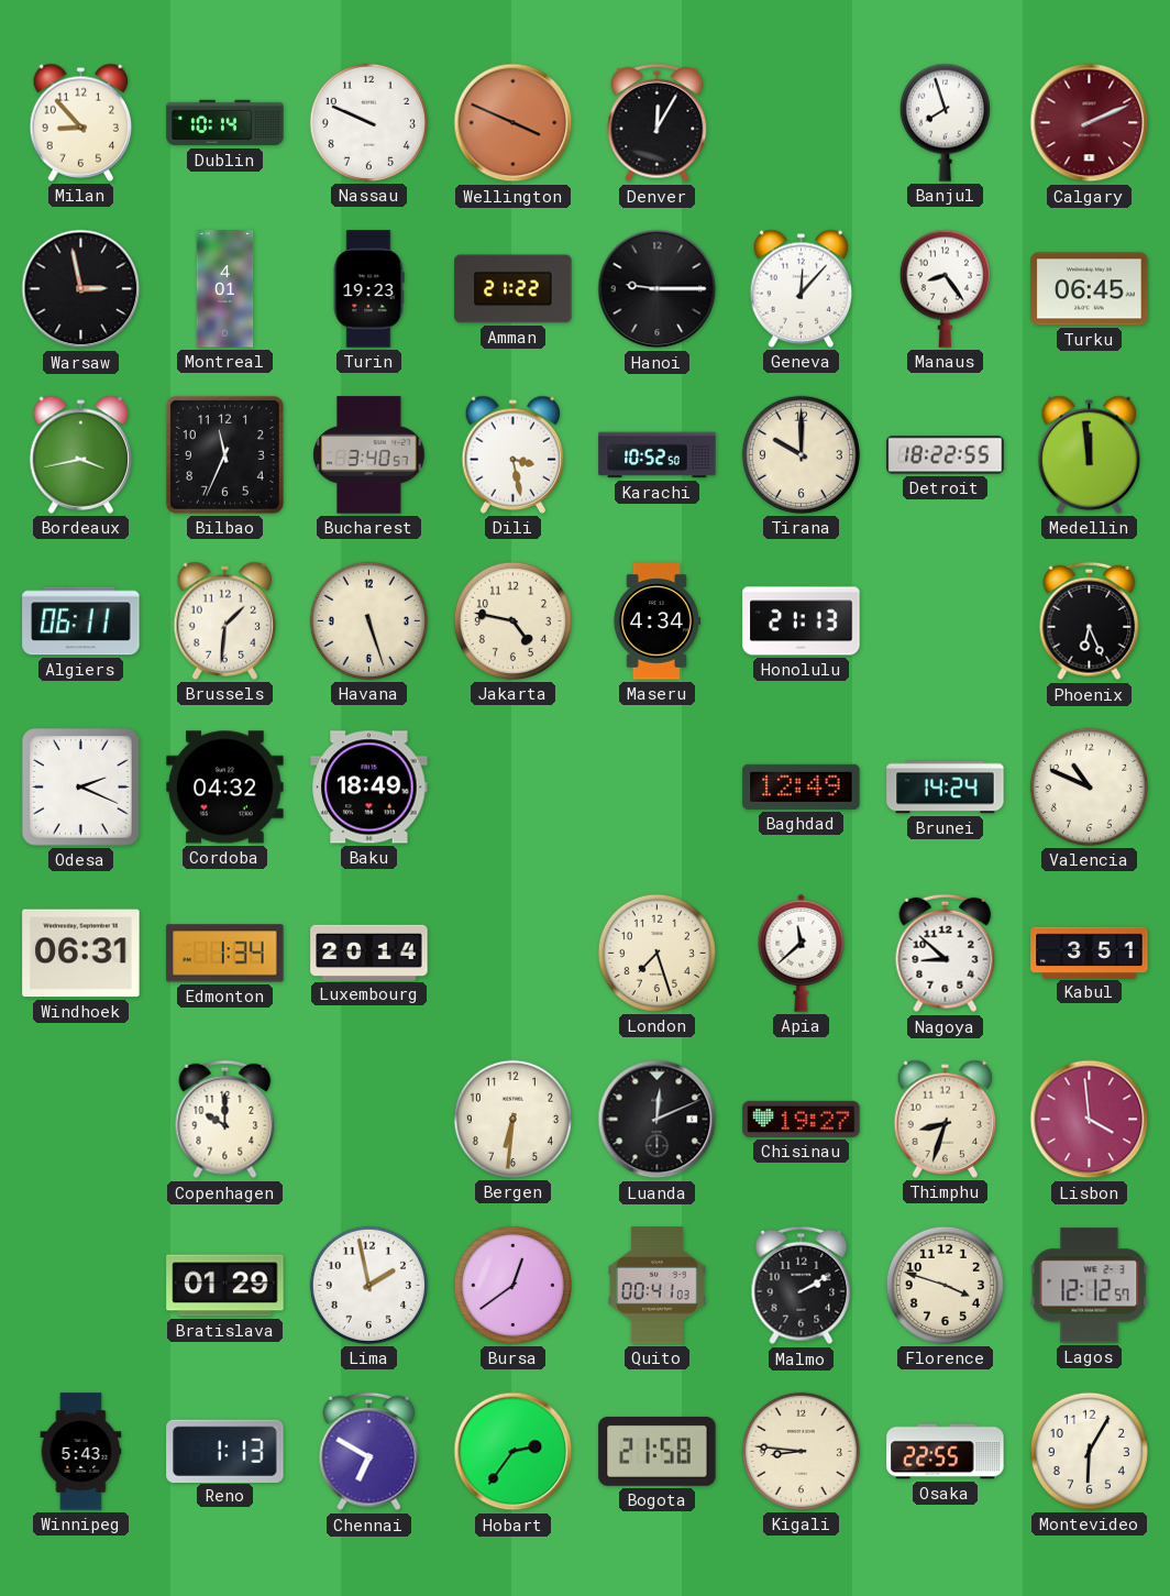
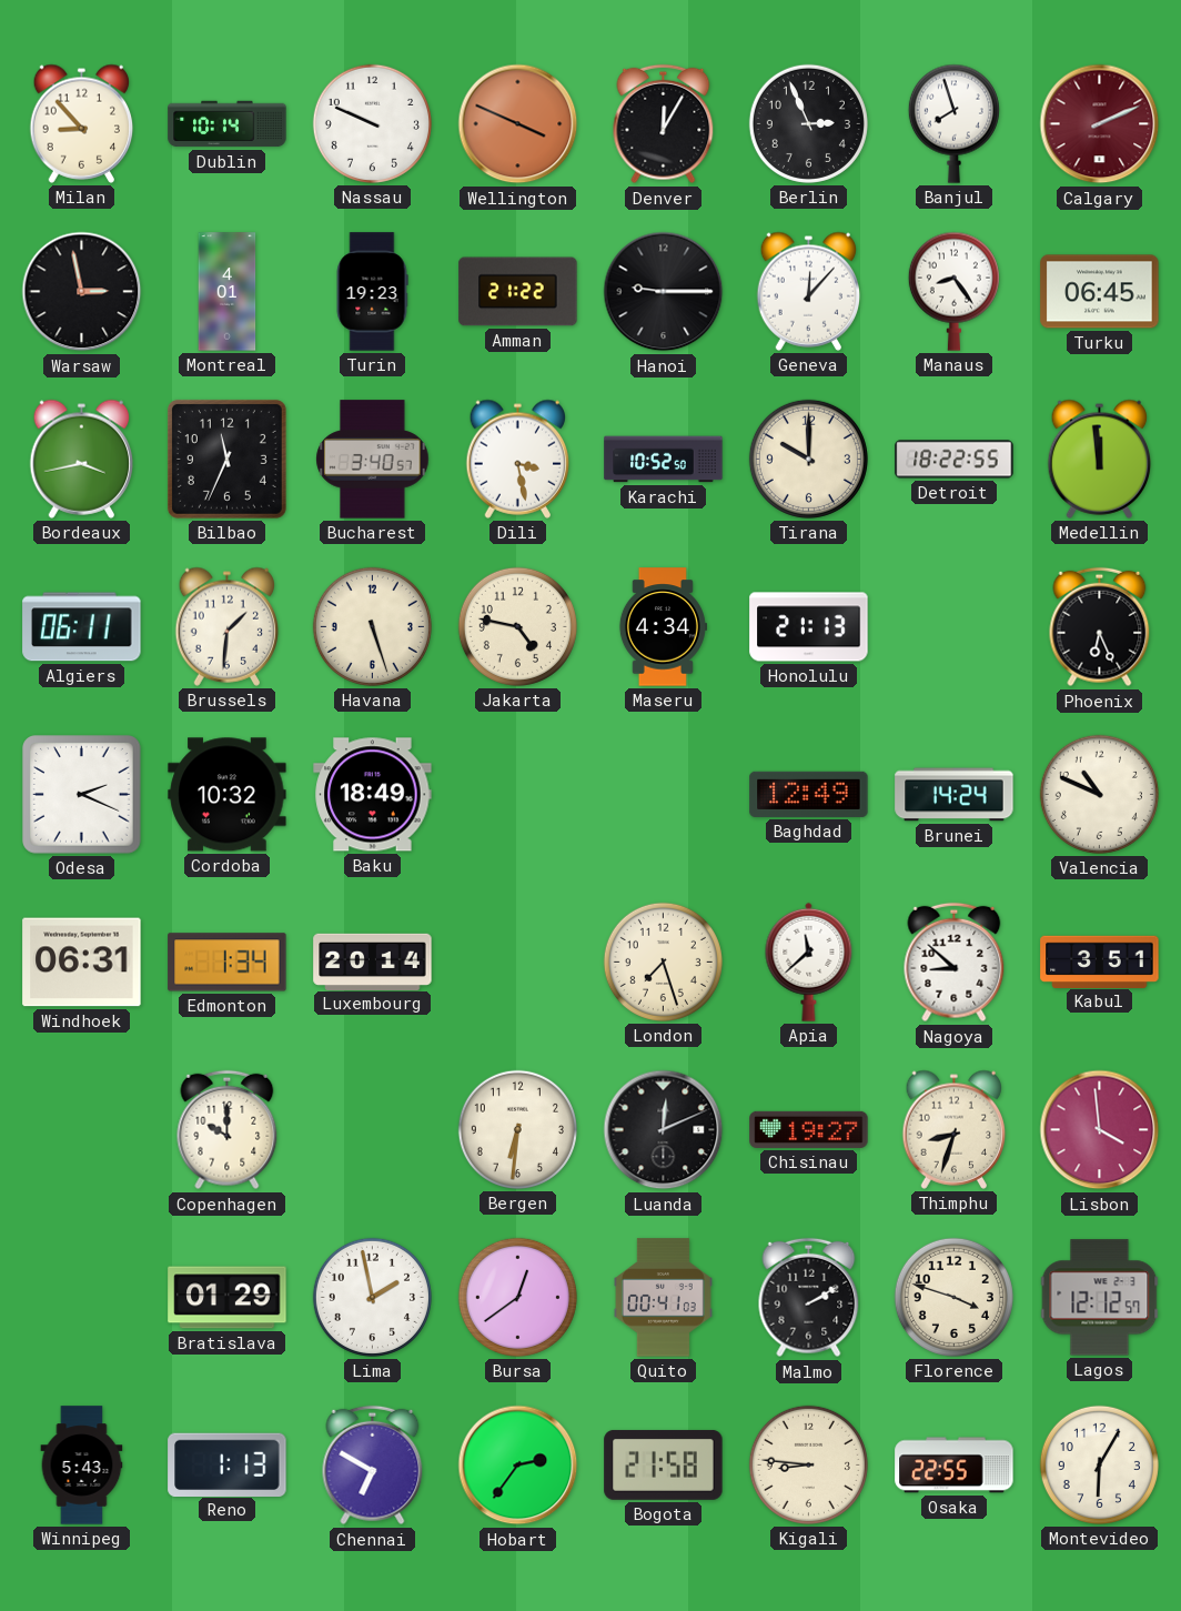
Berlin: none -> 2:56
Cordoba: 04:32 -> 10:32
